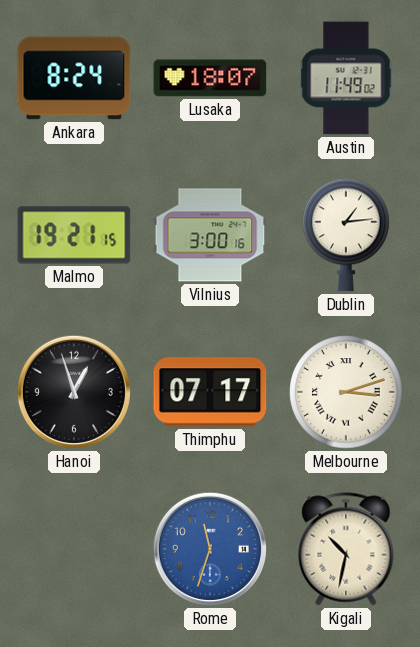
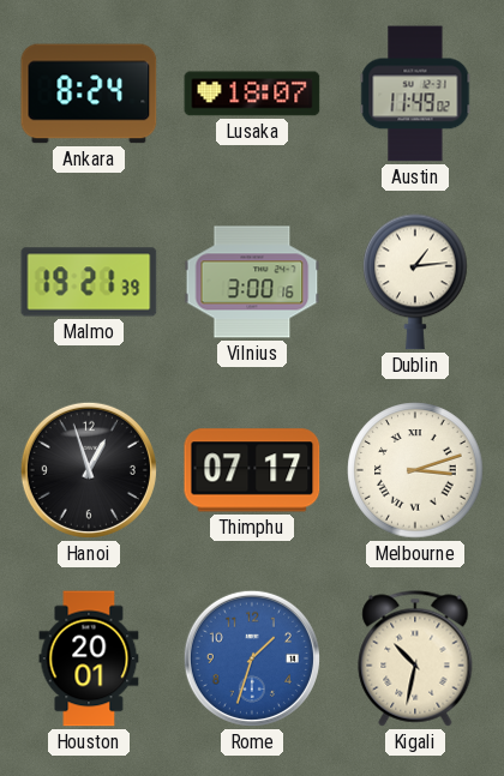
Malmo: 19:21:15 -> 19:21:39
Houston: none -> 20:01
Rome: 11:33 -> 1:33
